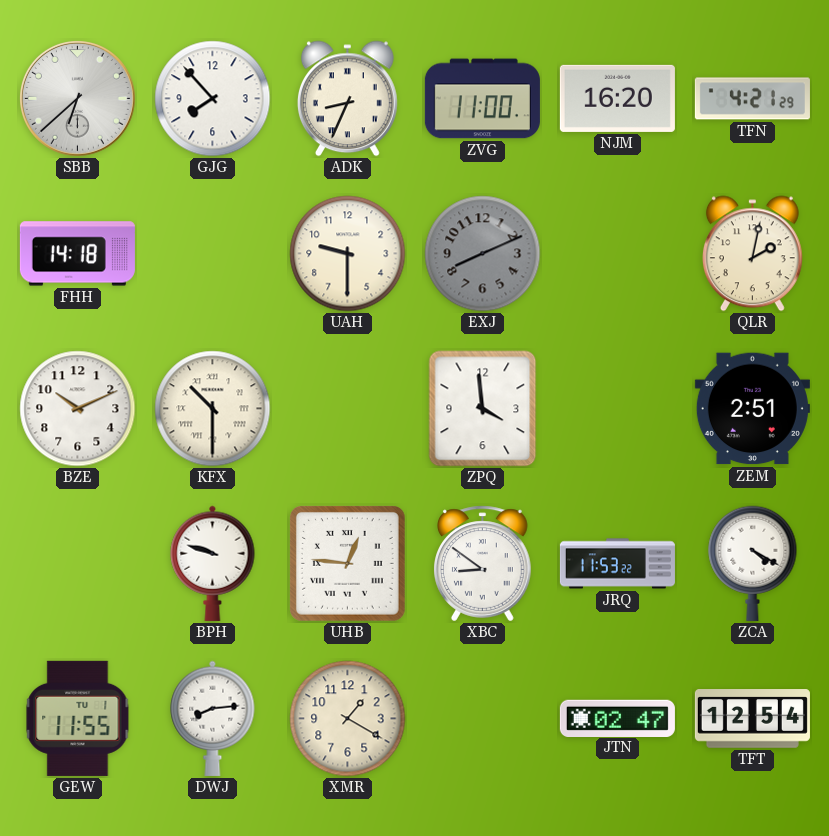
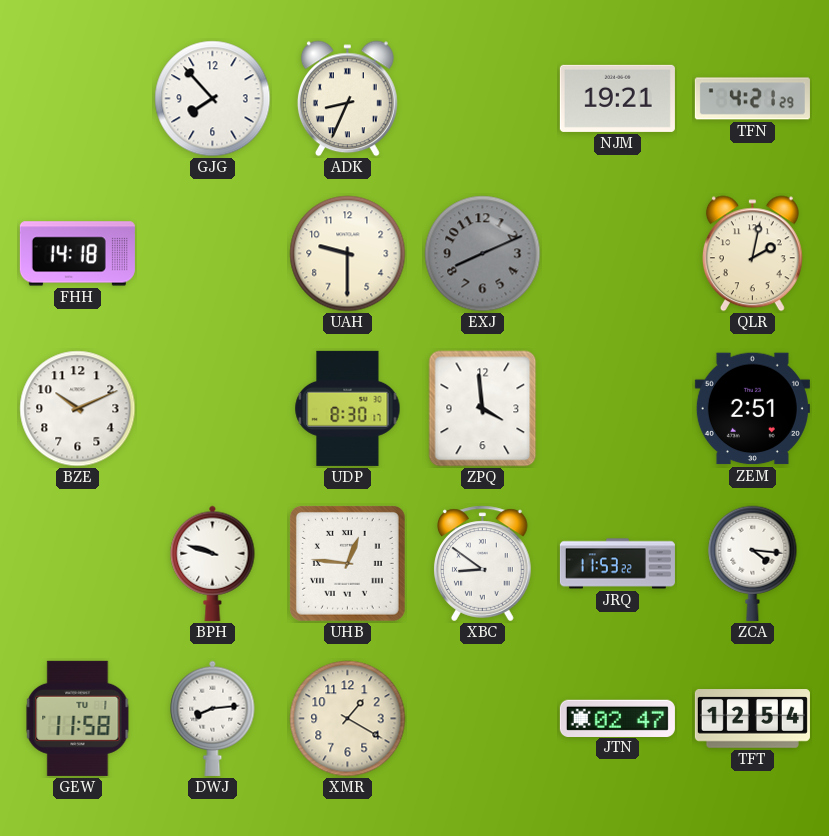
SBB: 6:38 -> none
ZVG: 11:00 -> none
NJM: 16:20 -> 19:21
KFX: 10:30 -> none
UDP: none -> 8:30
ZCA: 4:20 -> 4:16
GEW: 11:55 -> 11:58
